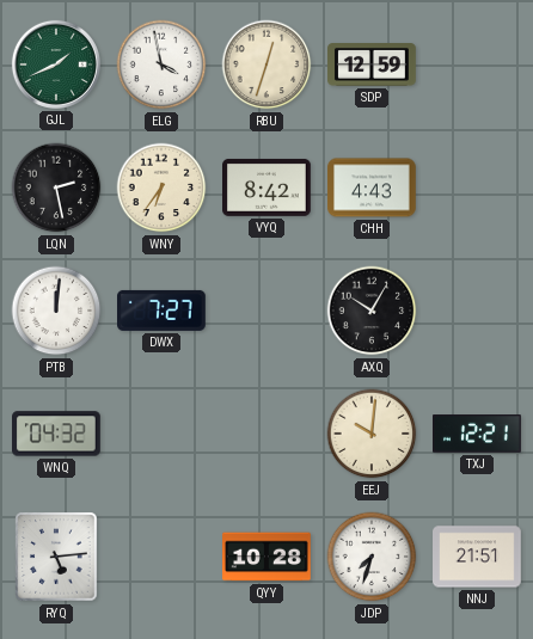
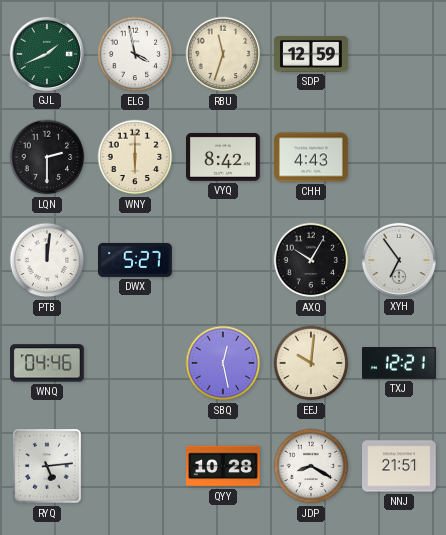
RBU: 12:33 -> 11:33
LQN: 2:28 -> 2:30
WNY: 6:36 -> 6:00
DWX: 7:27 -> 5:27
XYH: none -> 6:54
WNQ: 04:32 -> 04:46
SBQ: none -> 12:28
JDP: 7:33 -> 8:20
